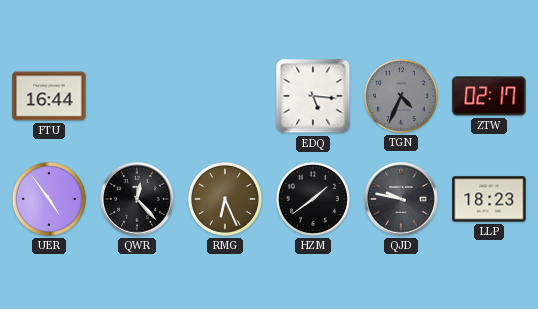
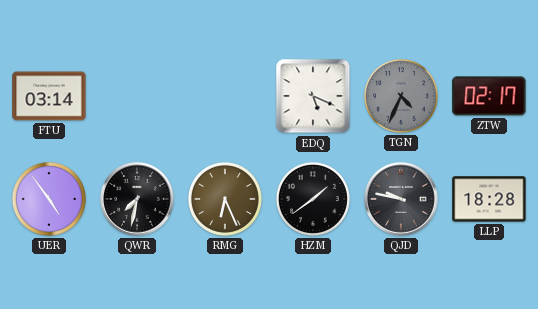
FTU: 16:44 -> 03:14
EDQ: 5:16 -> 5:19
QWR: 12:23 -> 7:32
LLP: 18:23 -> 18:28
